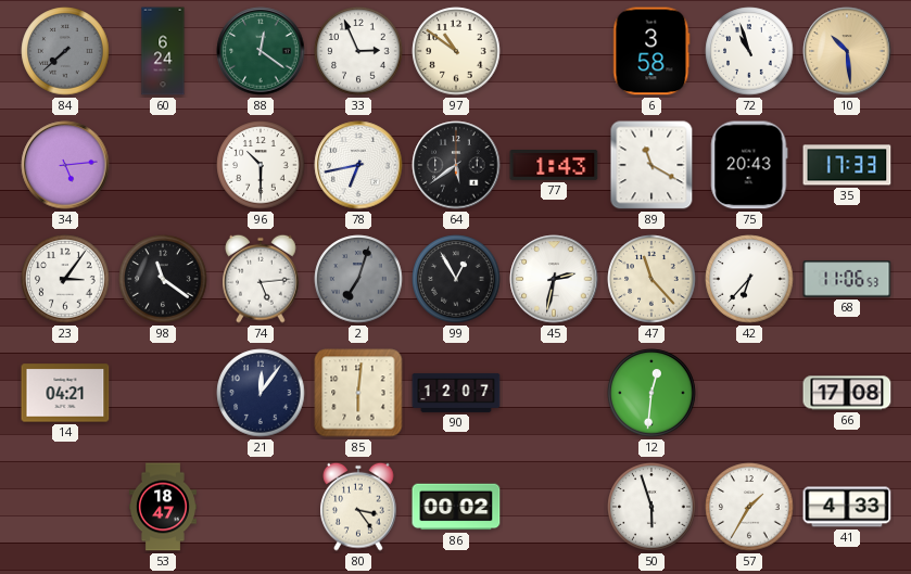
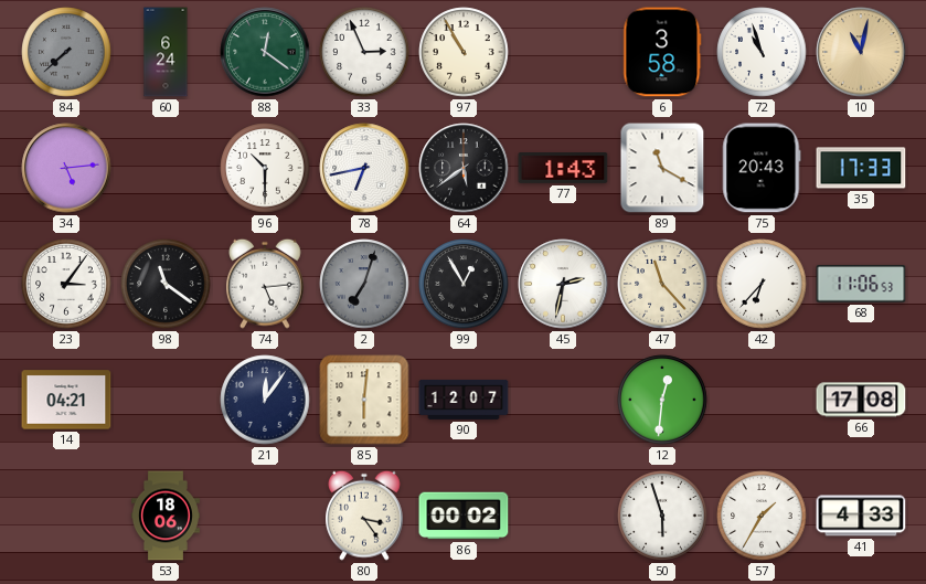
97: 10:51 -> 10:55
10: 10:29 -> 11:02
53: 18:47 -> 18:06
